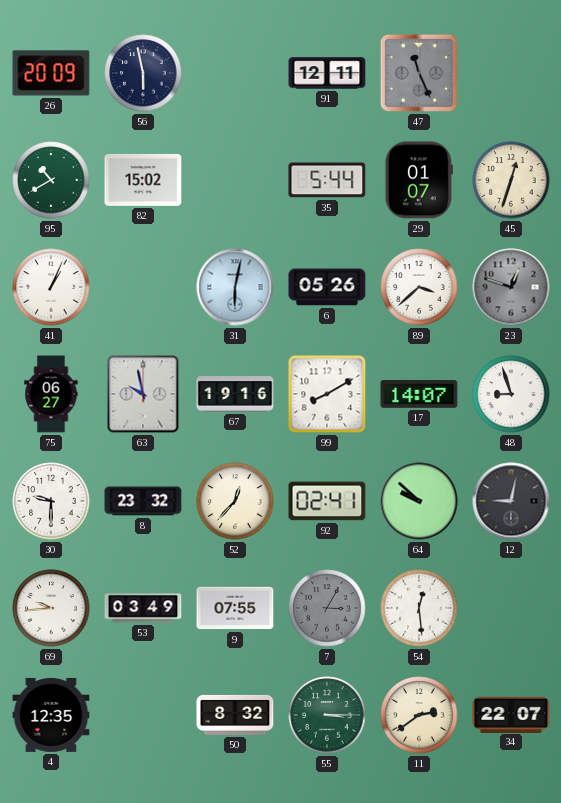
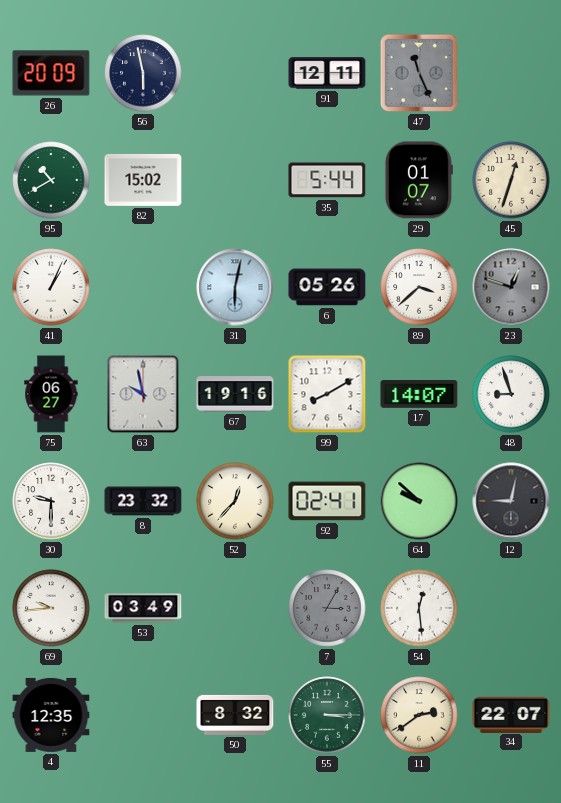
9: 07:55 -> none
